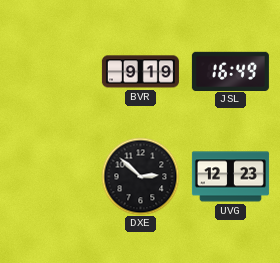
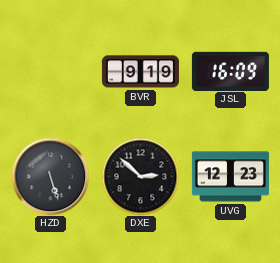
JSL: 16:49 -> 16:09
HZD: none -> 5:27
